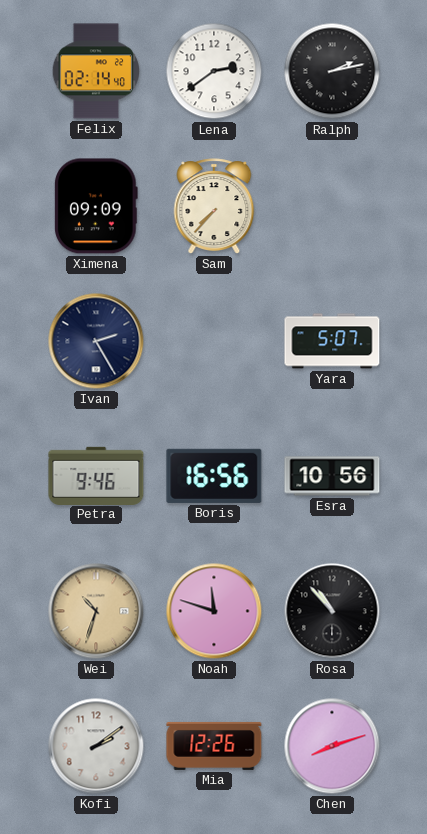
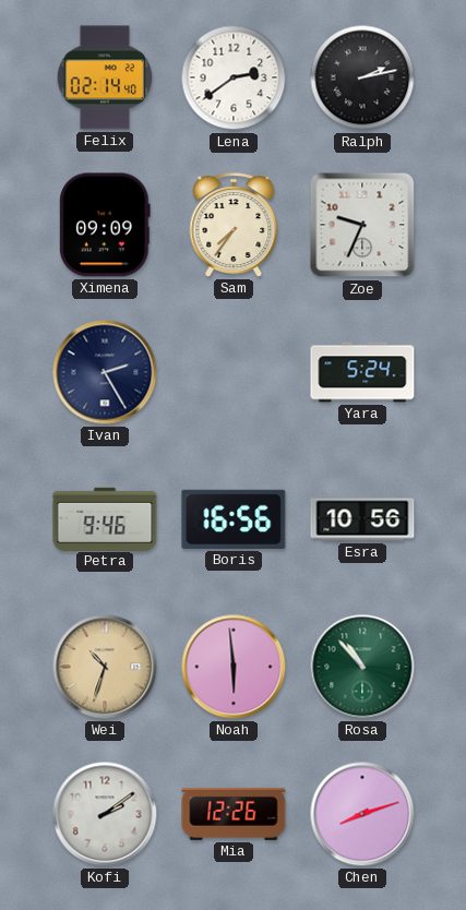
Sam: 7:37 -> 7:36
Zoe: none -> 9:34
Yara: 5:07 -> 5:24
Noah: 11:48 -> 5:59
Rosa dial: black -> green
